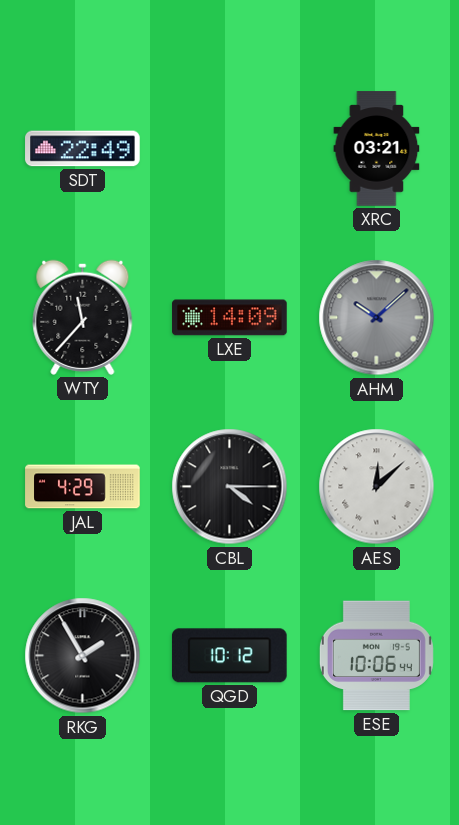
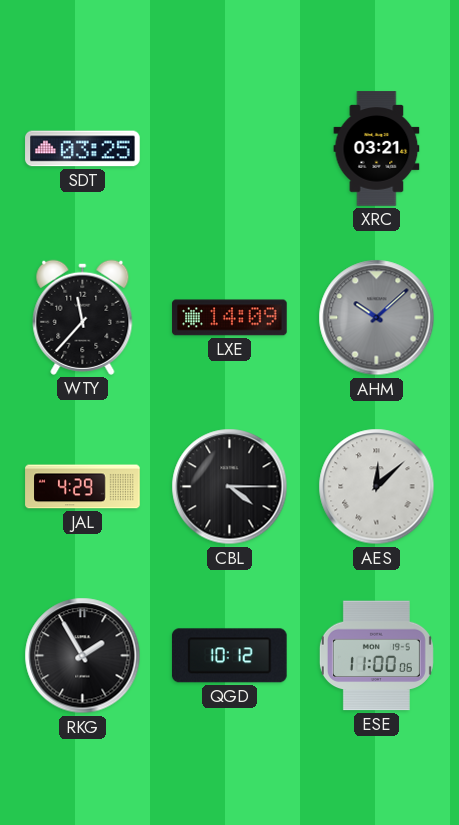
SDT: 22:49 -> 03:25
ESE: 10:06 -> 11:00
